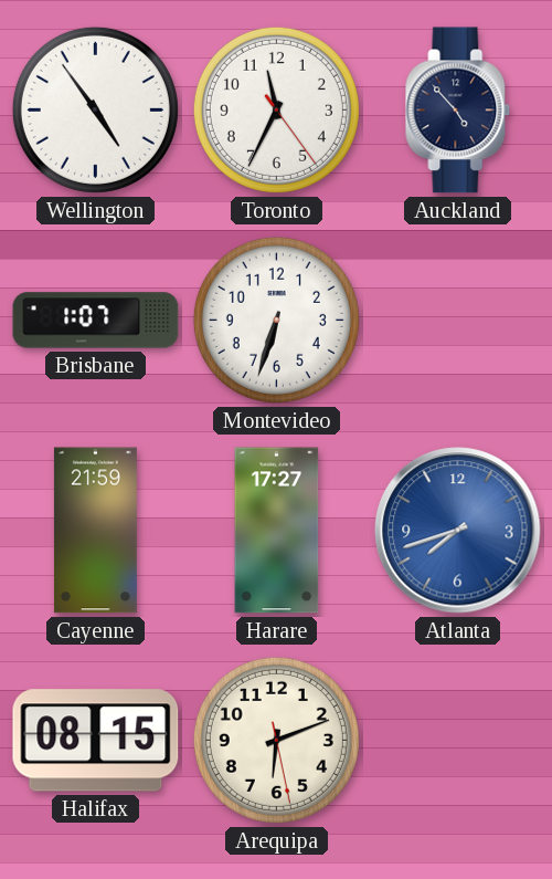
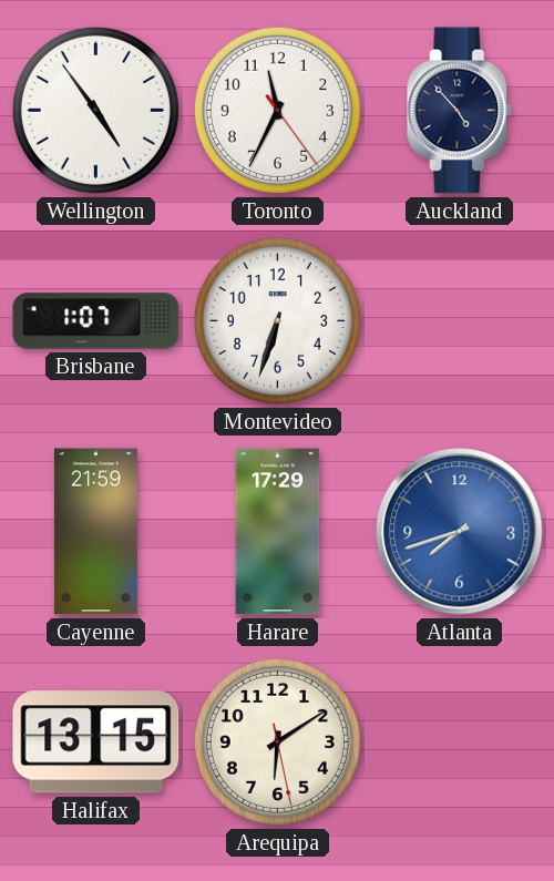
Harare: 17:27 -> 17:29
Halifax: 08:15 -> 13:15
Arequipa: 6:11 -> 6:09
